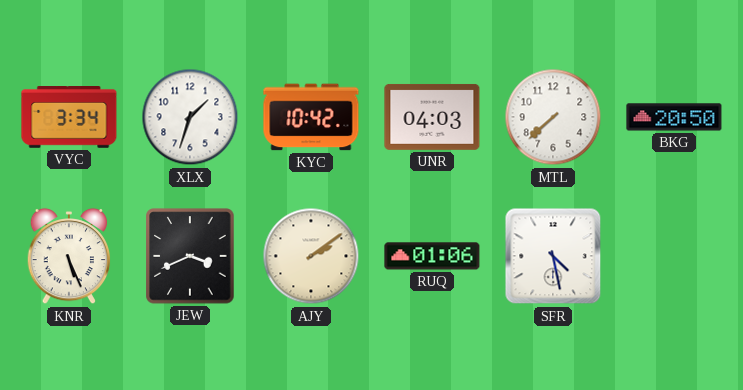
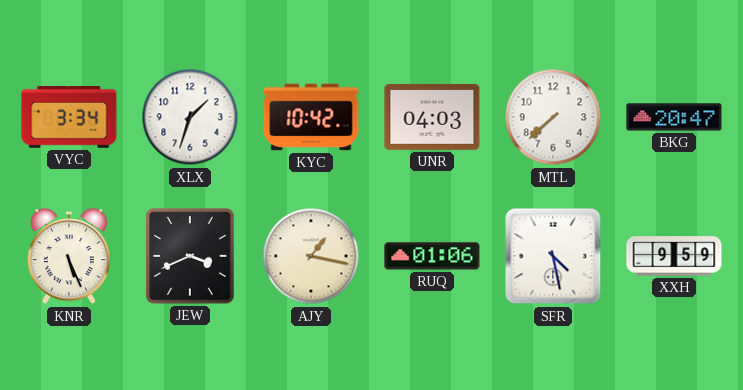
BKG: 20:50 -> 20:47
AJY: 2:09 -> 1:17
XXH: none -> 9:59
